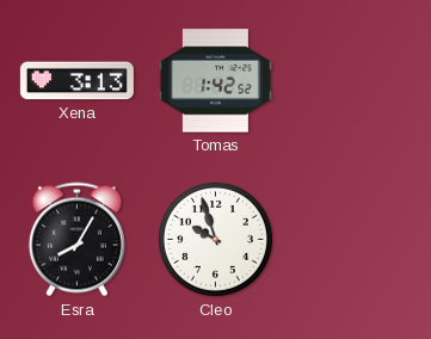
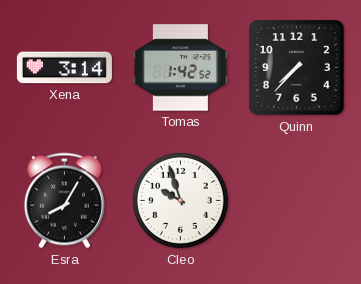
Xena: 3:13 -> 3:14
Quinn: none -> 7:37
